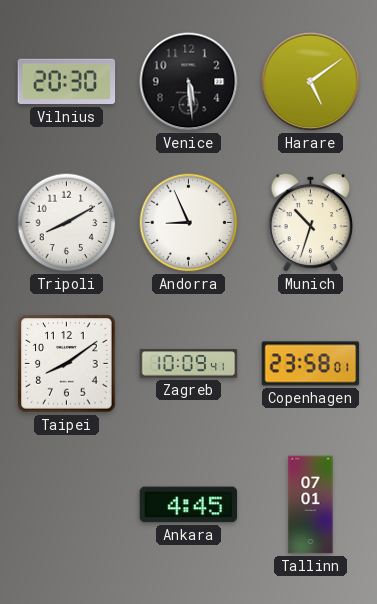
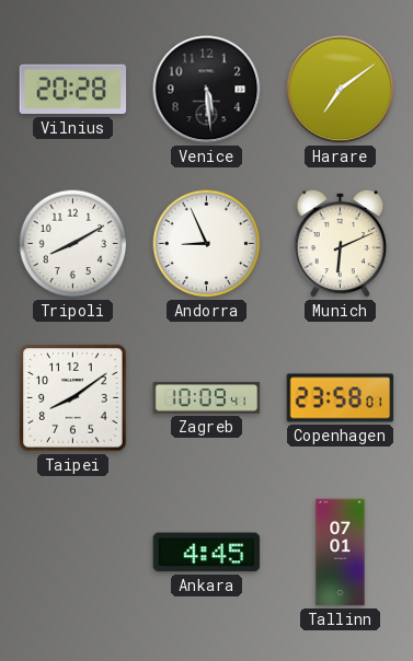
Vilnius: 20:30 -> 20:28
Harare: 5:09 -> 7:09
Munich: 10:33 -> 6:11
